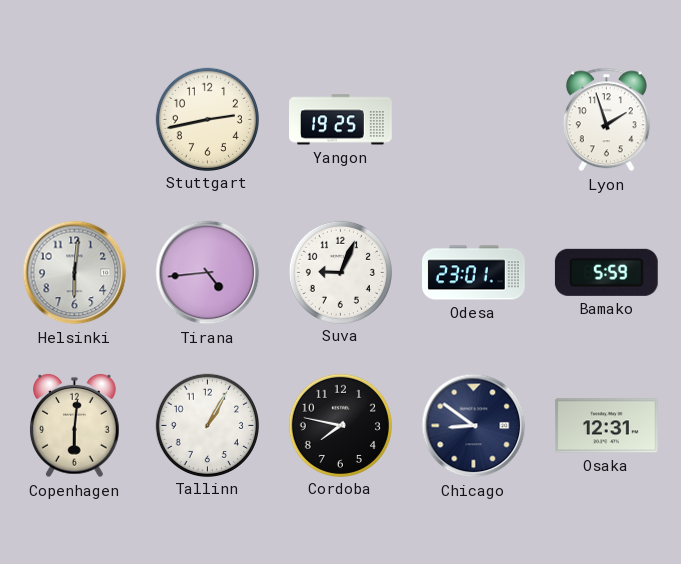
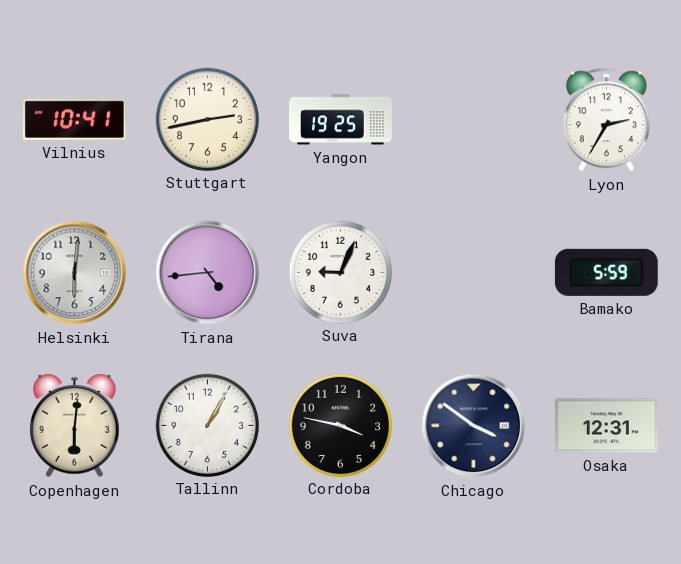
Vilnius: none -> 10:41
Lyon: 1:57 -> 2:35
Odesa: 23:01 -> none
Cordoba: 7:47 -> 3:47
Chicago: 8:51 -> 3:51
